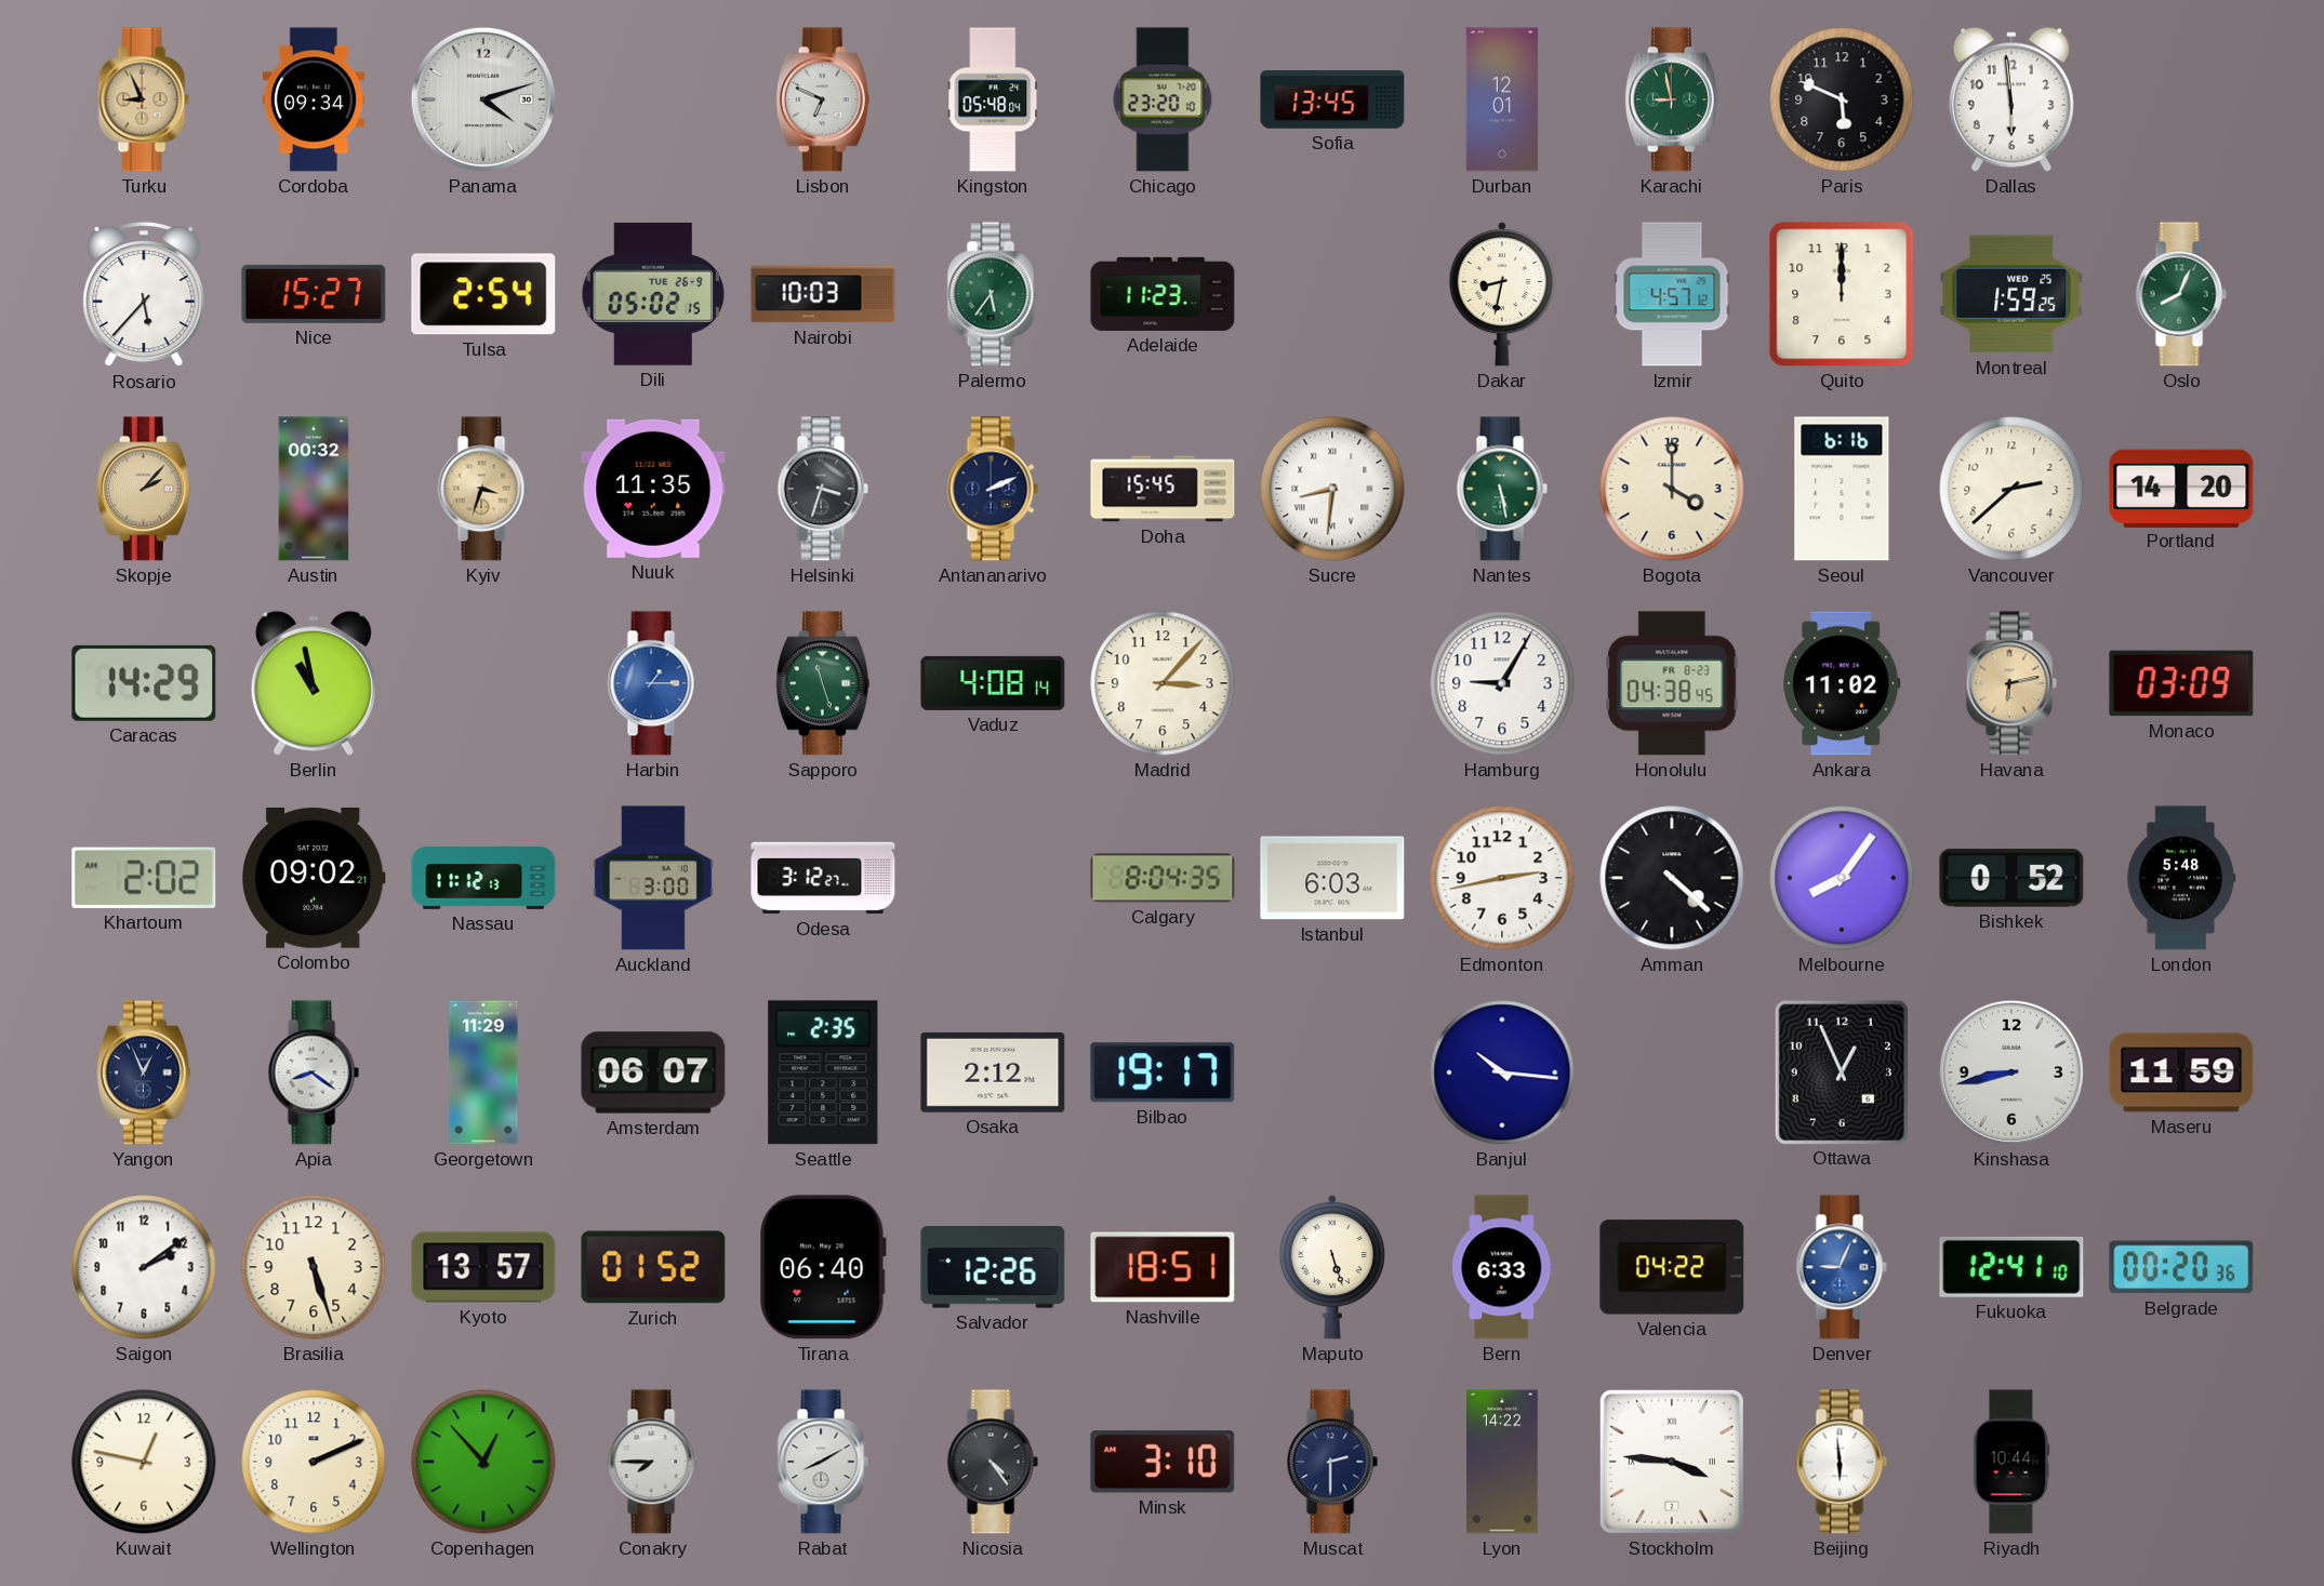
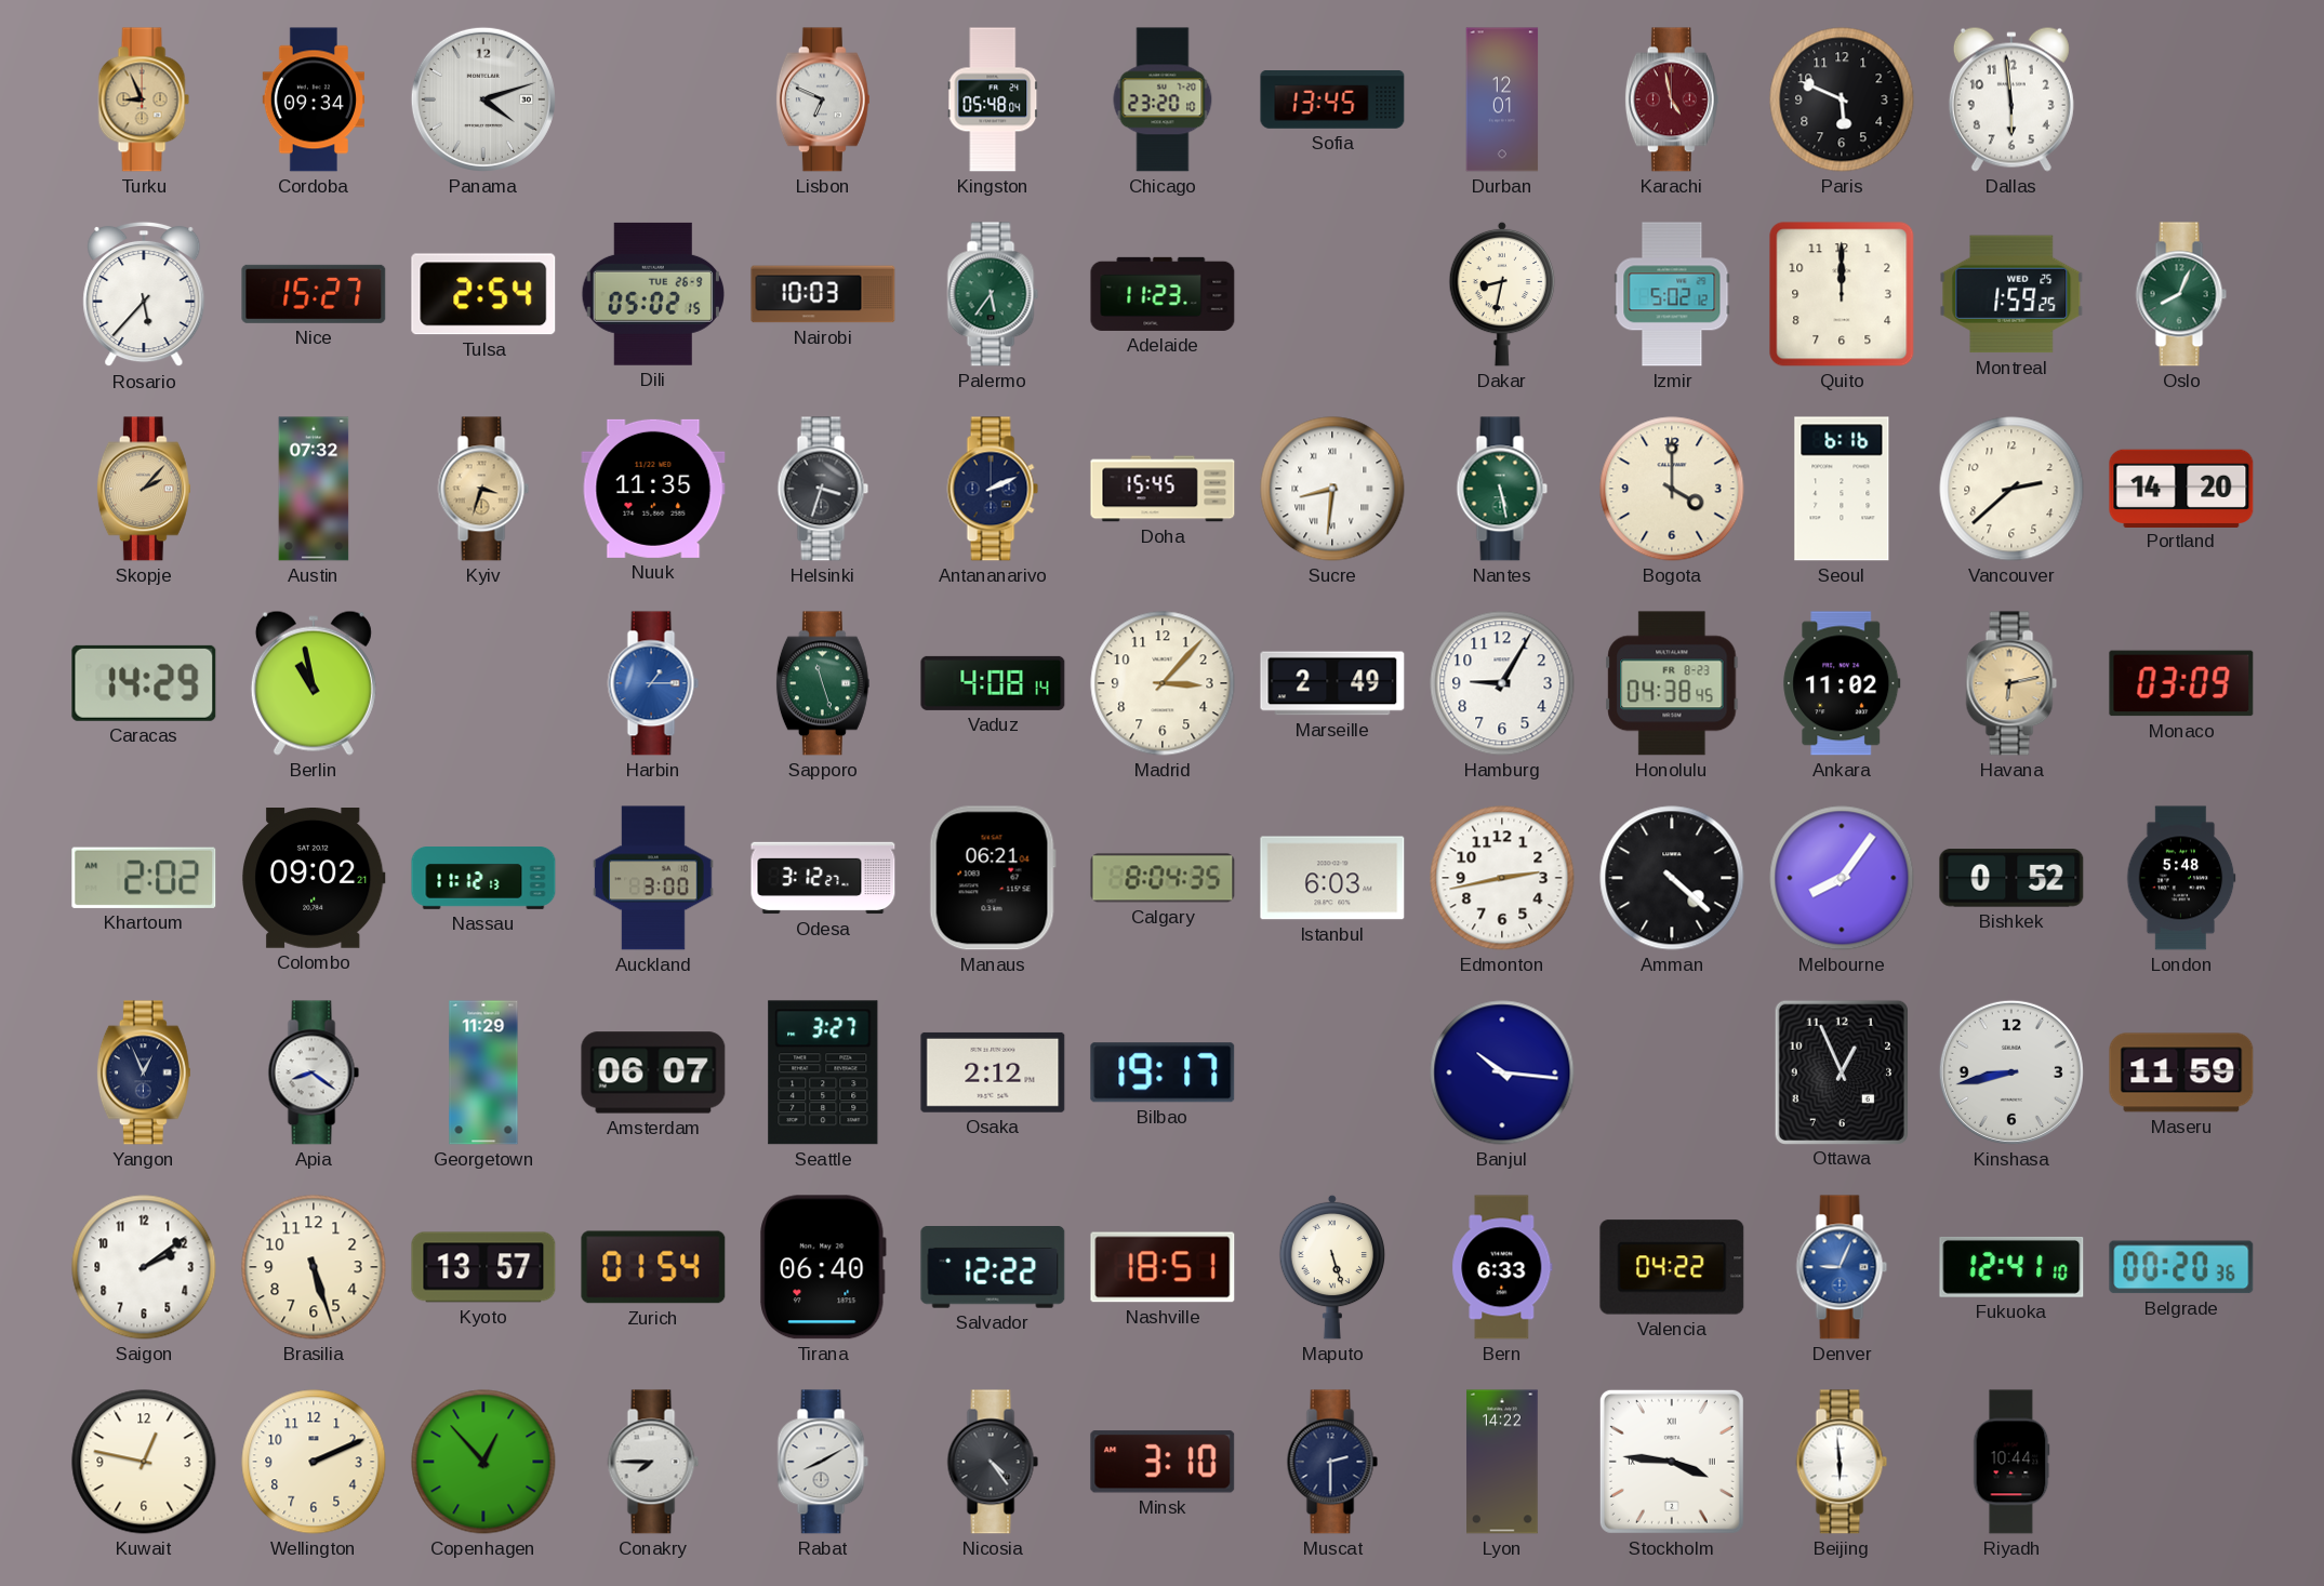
Karachi: 8:58 -> 4:58
Karachi dial: green -> burgundy
Izmir: 4:57 -> 5:02
Austin: 00:32 -> 07:32
Marseille: none -> 2:49
Manaus: none -> 06:21
Seattle: 2:35 -> 3:27
Zurich: 01:52 -> 01:54
Salvador: 12:26 -> 12:22
